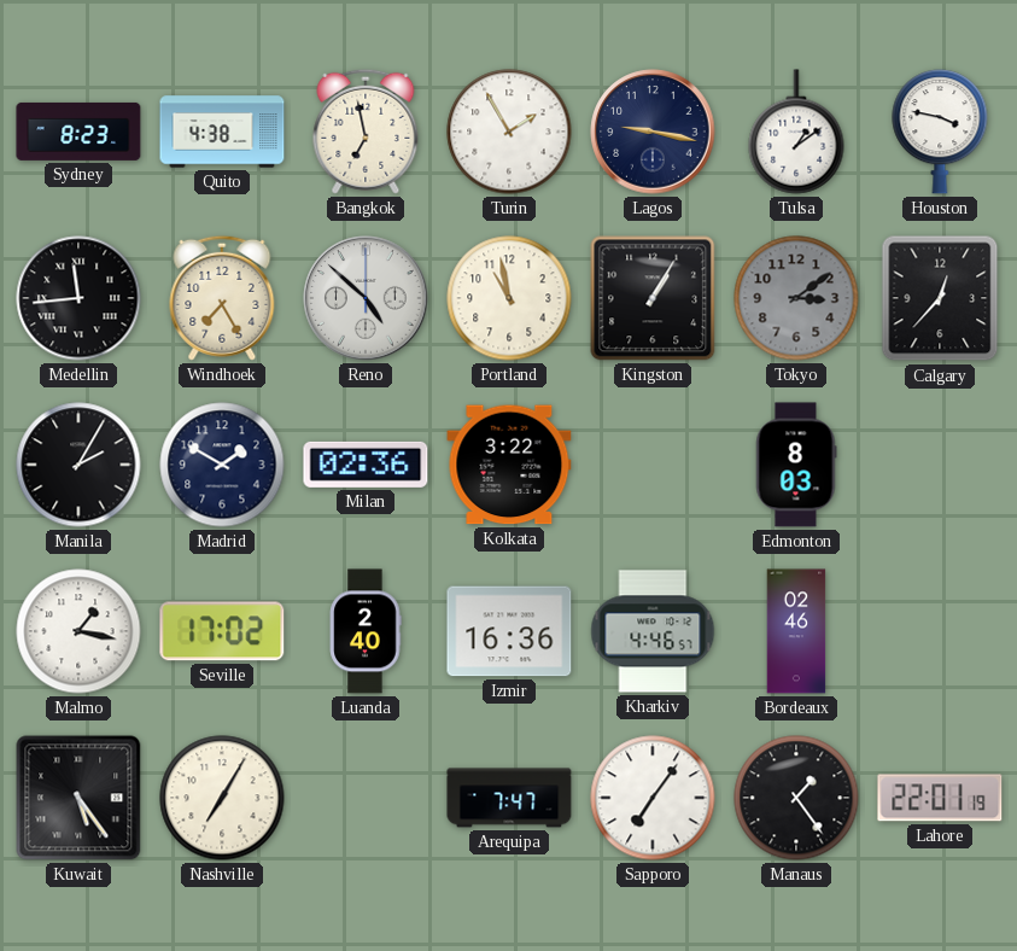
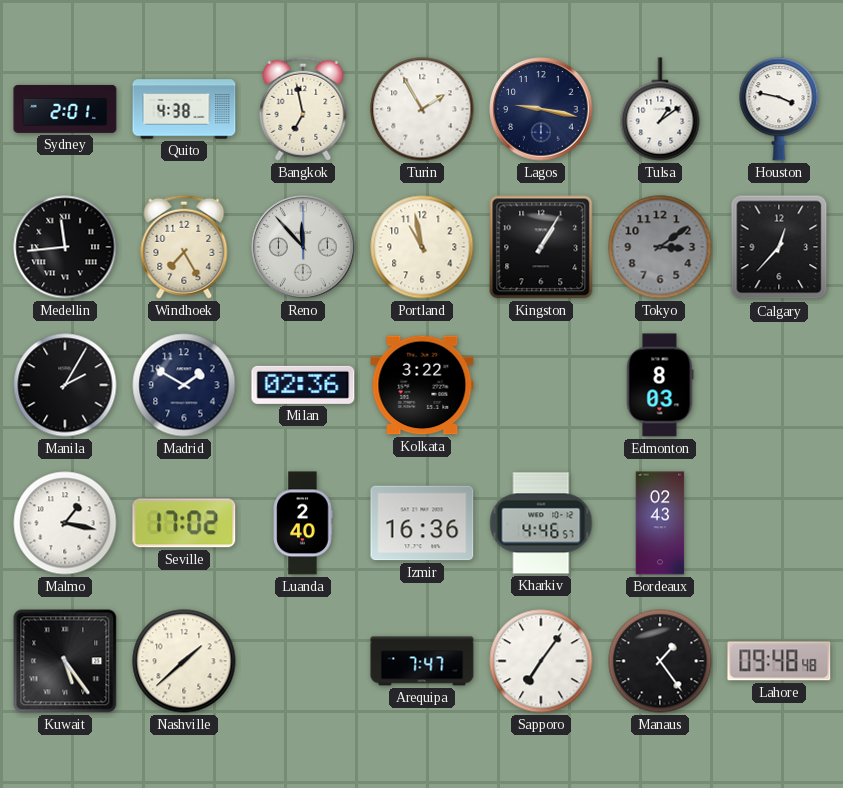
Sydney: 8:23 -> 2:01
Reno: 4:52 -> 11:53
Bordeaux: 02:46 -> 02:43
Nashville: 7:05 -> 1:38
Lahore: 22:01 -> 09:48
